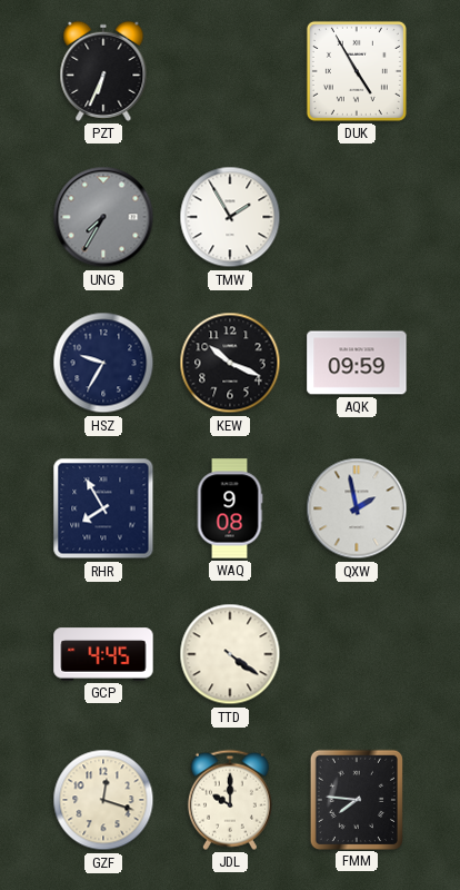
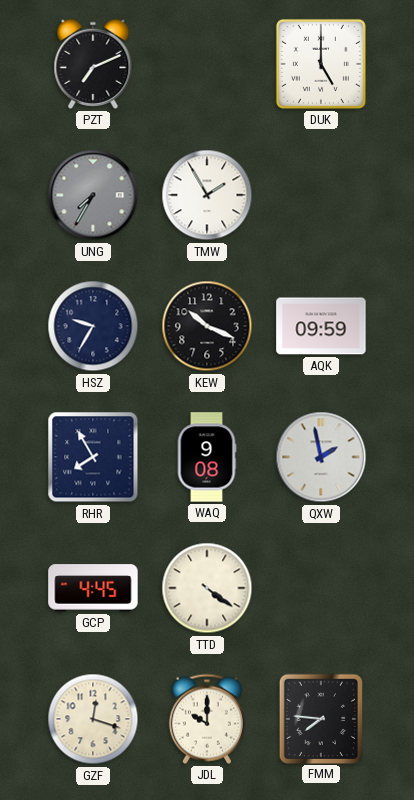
PZT: 6:34 -> 7:11
DUK: 4:55 -> 5:00
